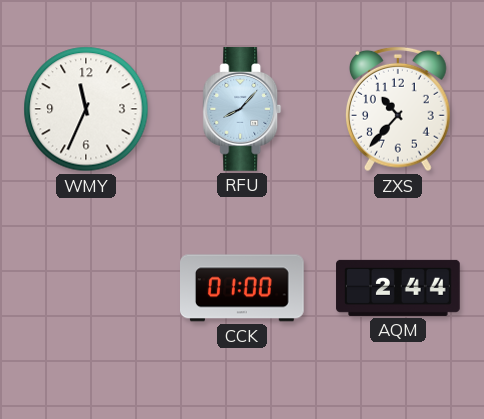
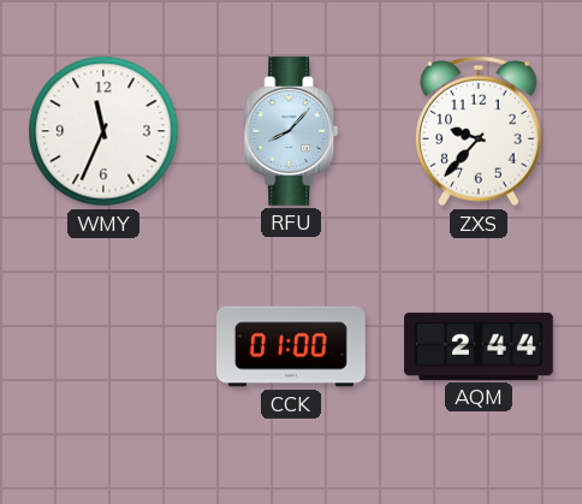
ZXS: 10:37 -> 9:37
